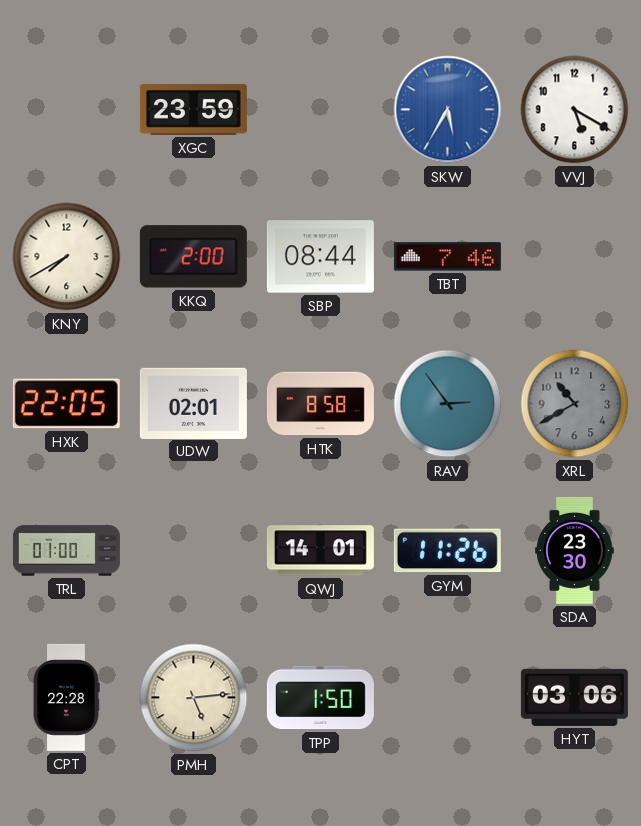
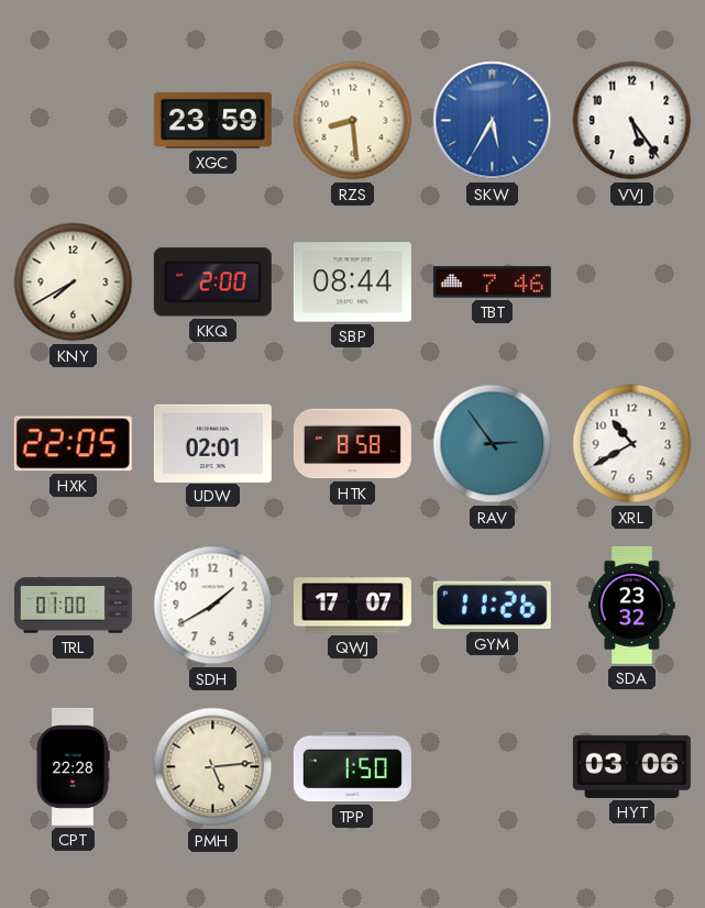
RZS: none -> 8:29
VVJ: 5:20 -> 5:24
XRL dial: grey -> white
SDH: none -> 1:40
QWJ: 14:01 -> 17:07
SDA: 23:30 -> 23:32
